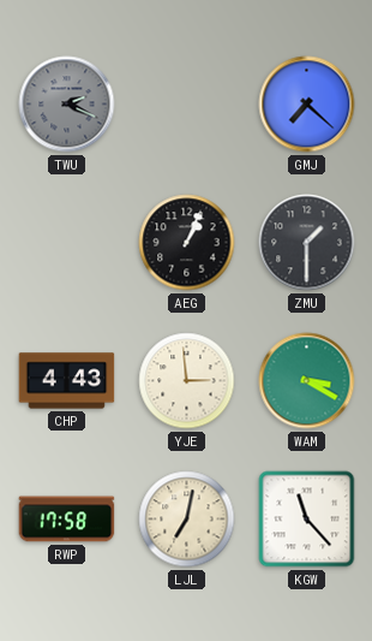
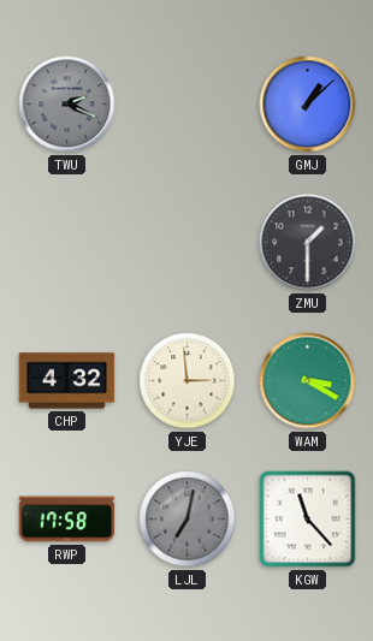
GMJ: 7:22 -> 1:08
AEG: 1:04 -> none
CHP: 4:43 -> 4:32
LJL dial: cream -> grey
